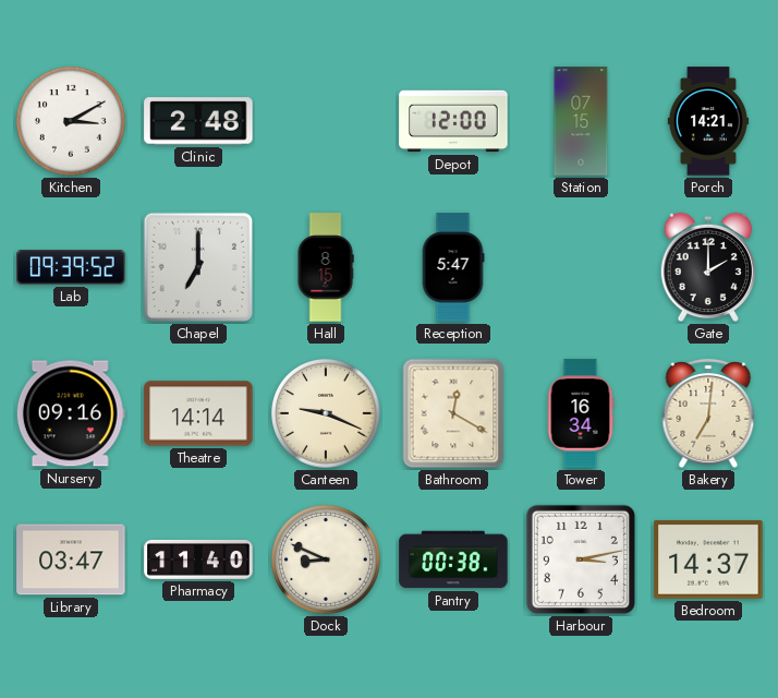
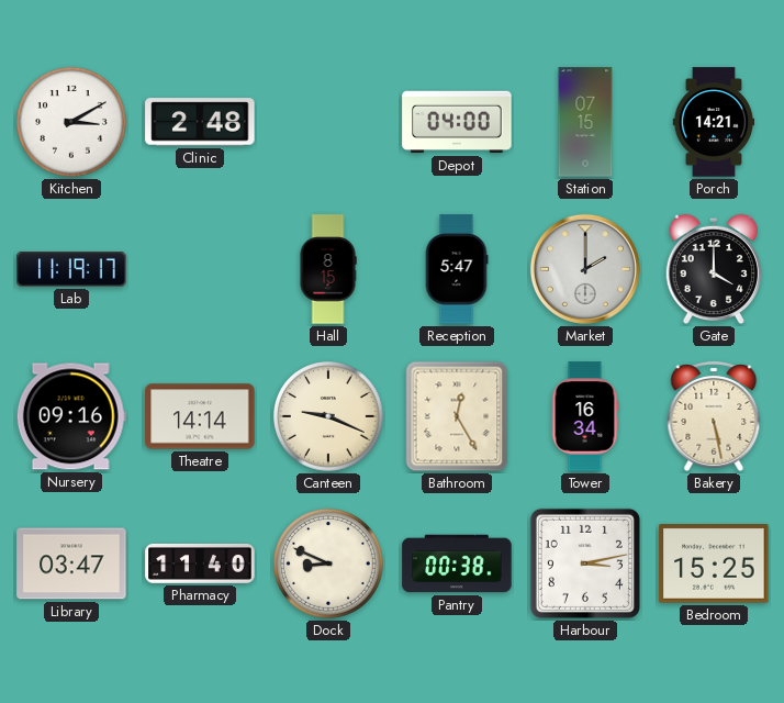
Depot: 12:00 -> 04:00
Lab: 09:39 -> 11:19
Chapel: 7:00 -> none
Market: none -> 2:00
Gate: 2:00 -> 4:00
Bathroom: 12:20 -> 12:25
Bakery: 7:01 -> 5:28
Bedroom: 14:37 -> 15:25
